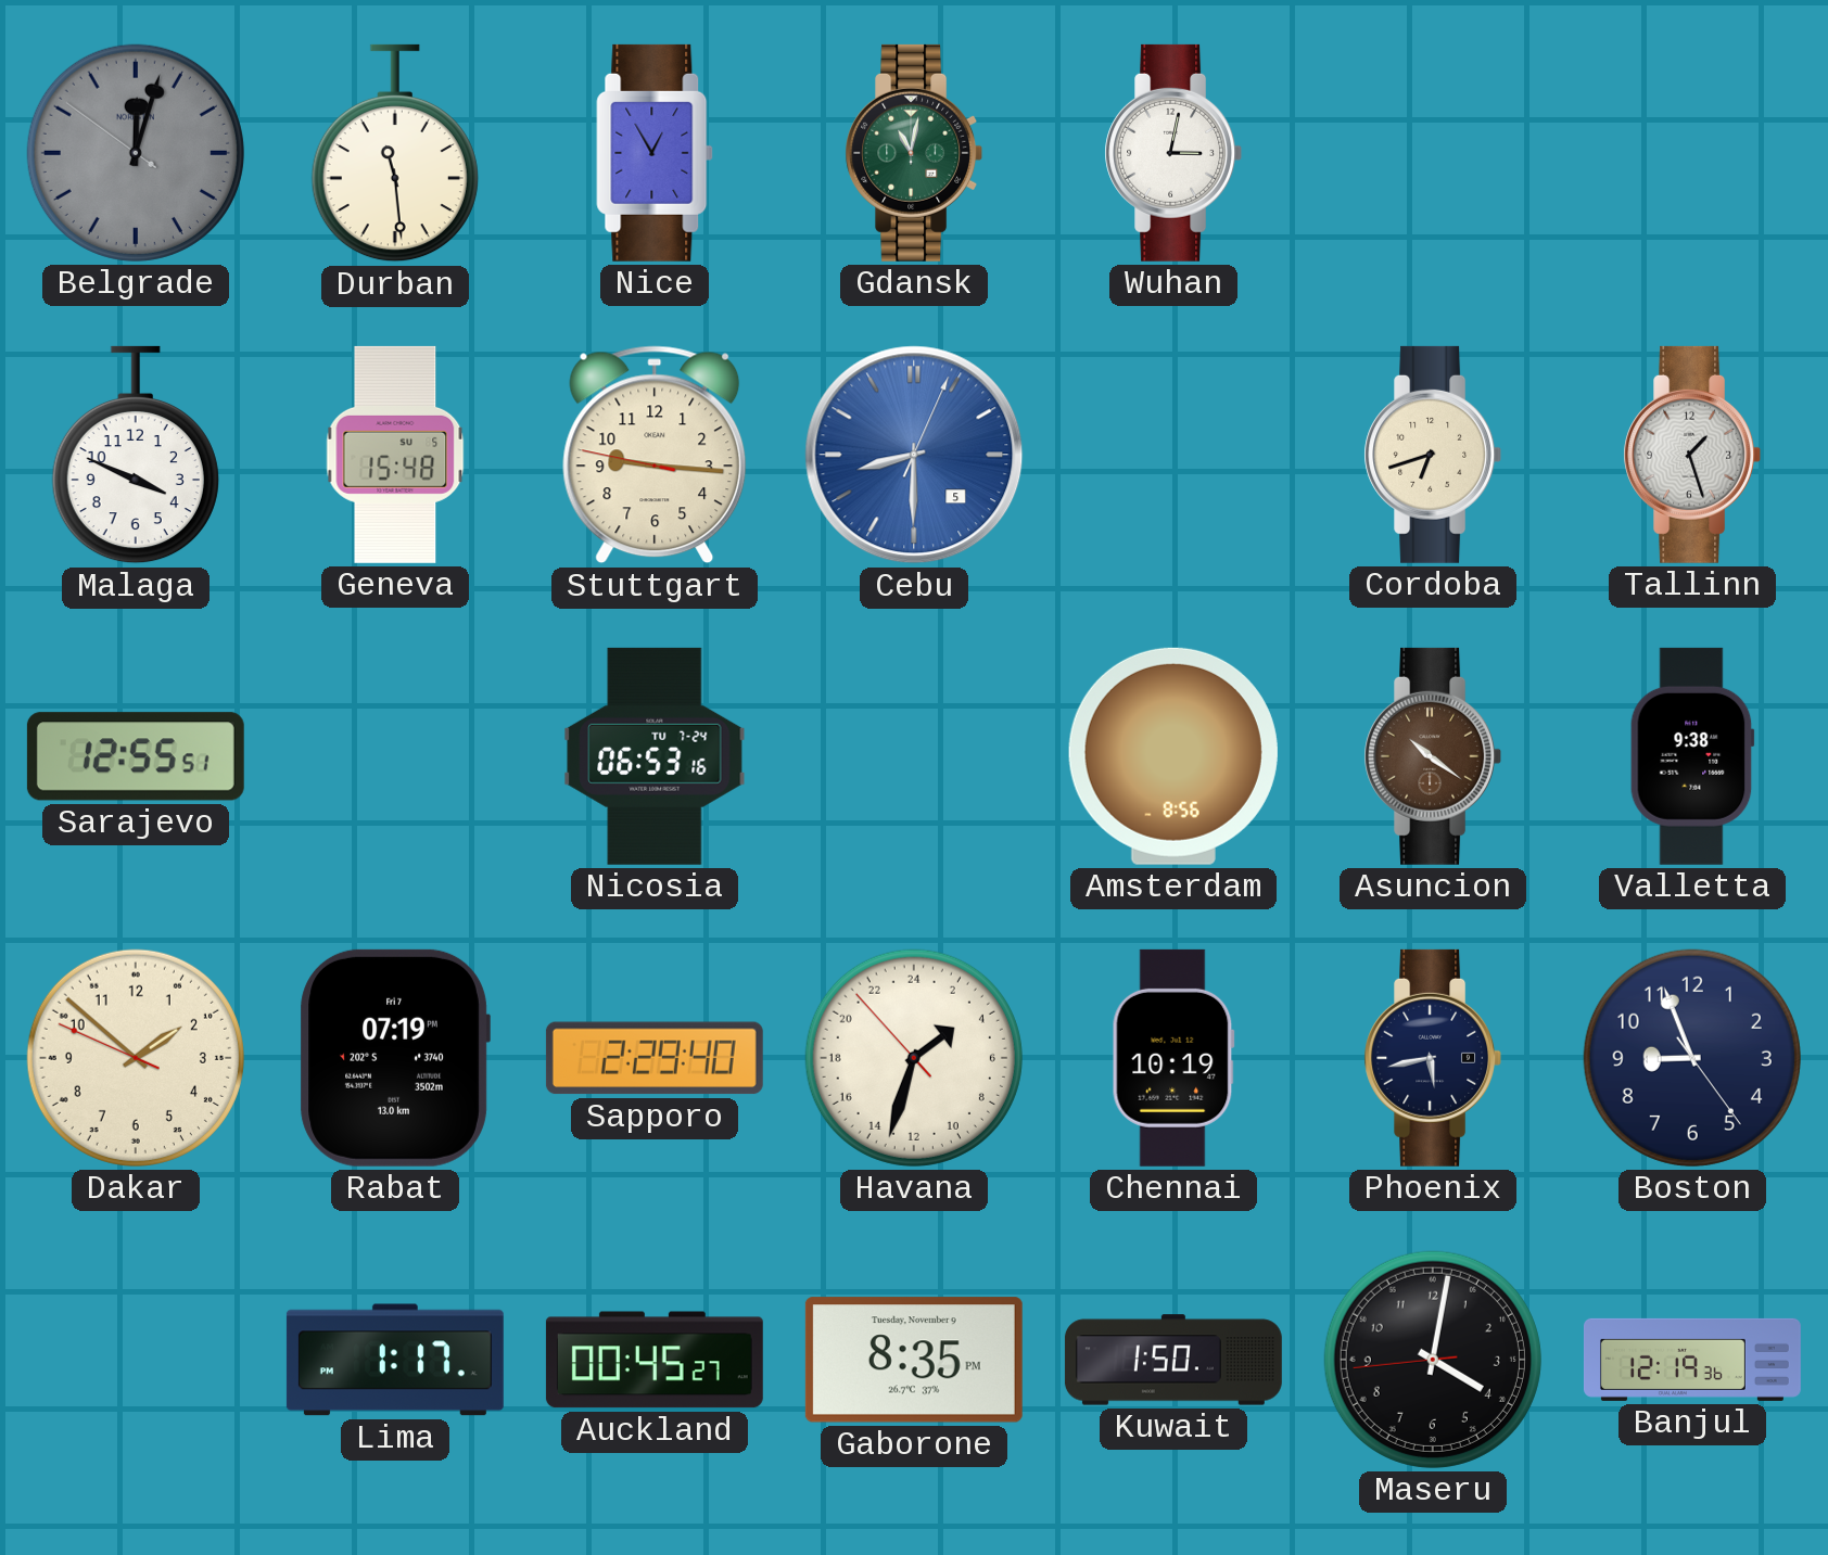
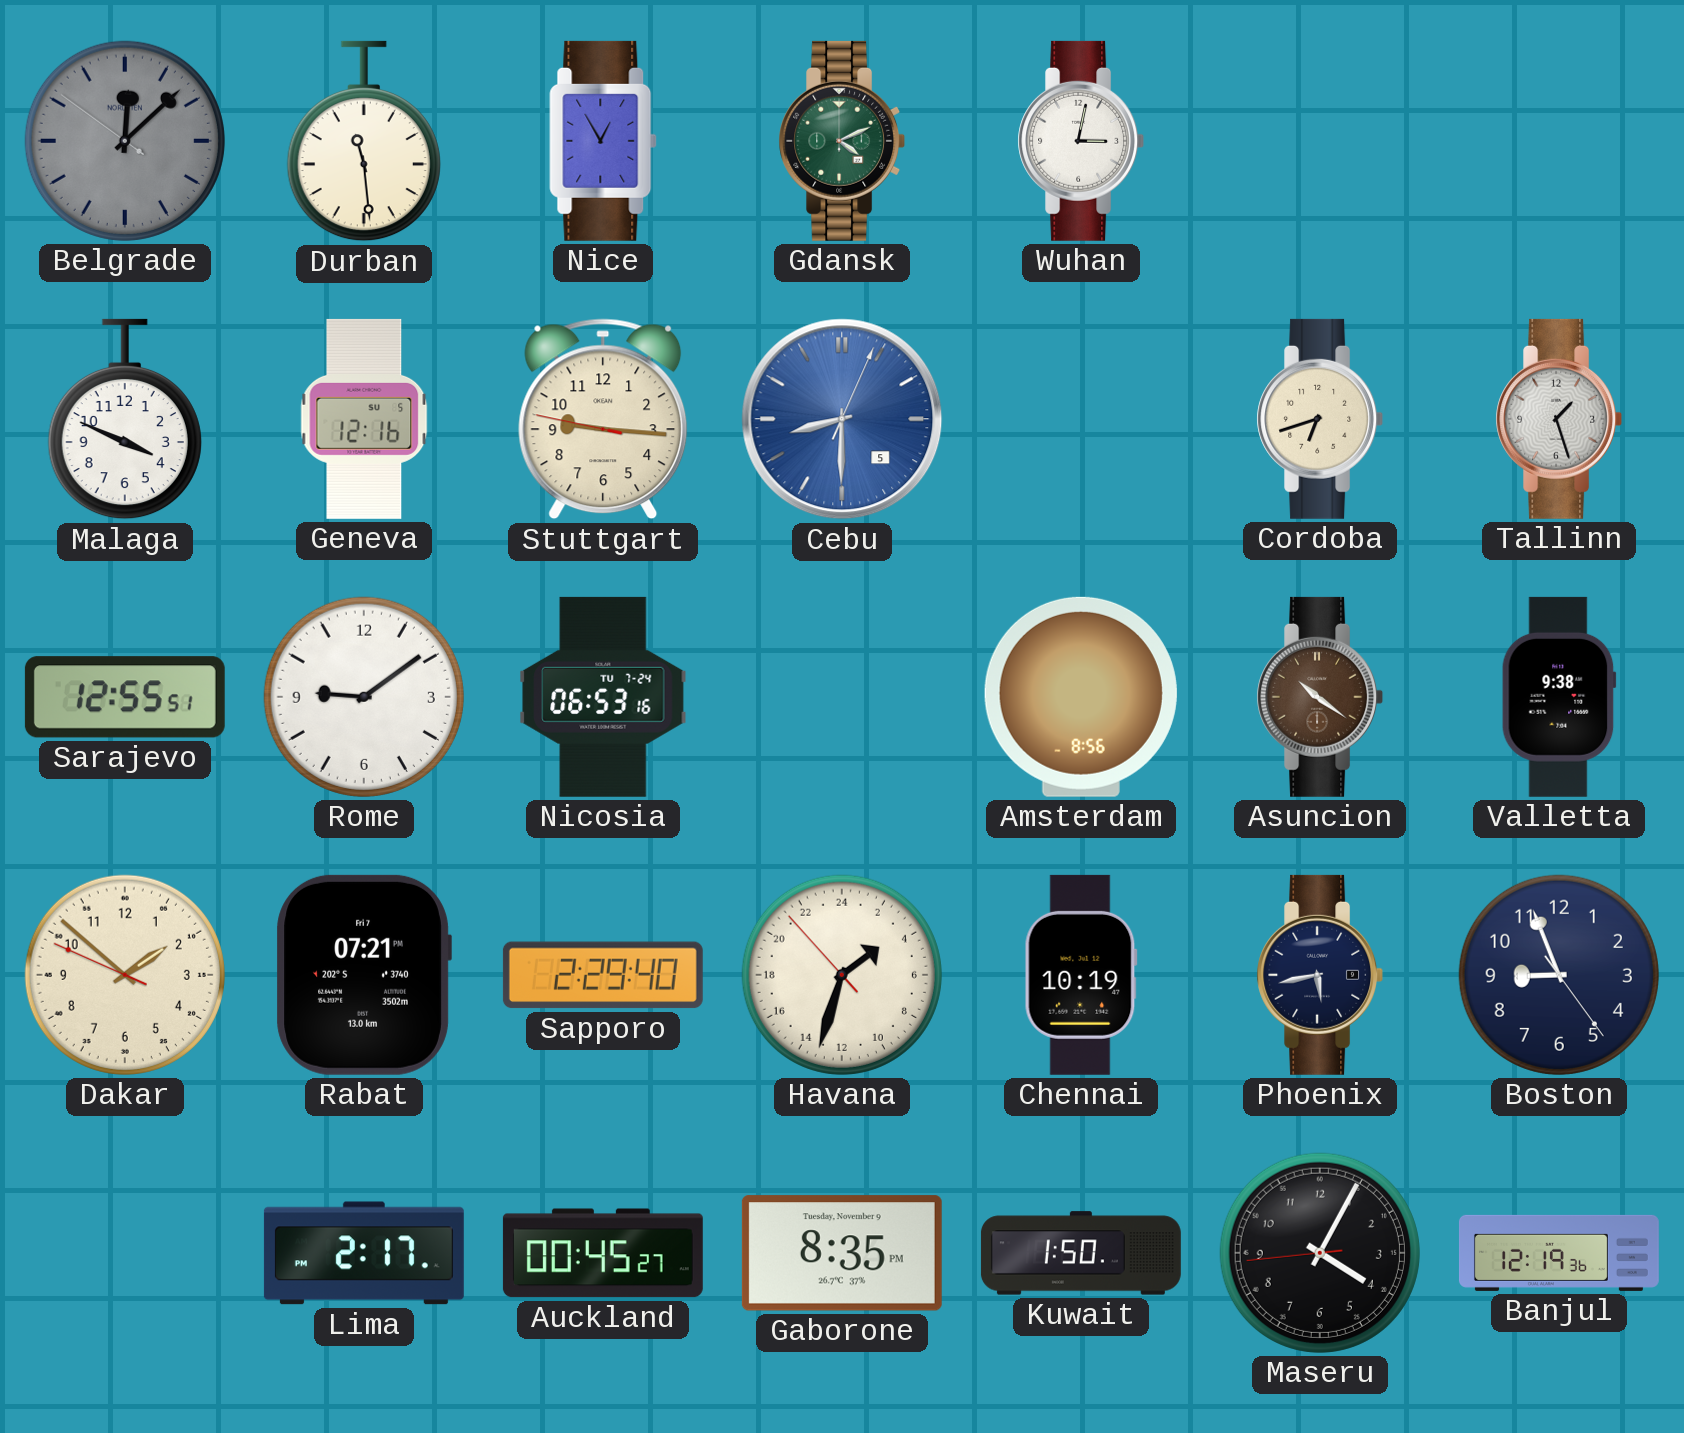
Belgrade: 12:02 -> 12:07
Gdansk: 11:02 -> 4:11
Geneva: 15:48 -> 12:16
Rome: none -> 9:09
Rabat: 07:19 -> 07:21
Lima: 1:17 -> 2:17
Maseru: 4:01 -> 4:04
